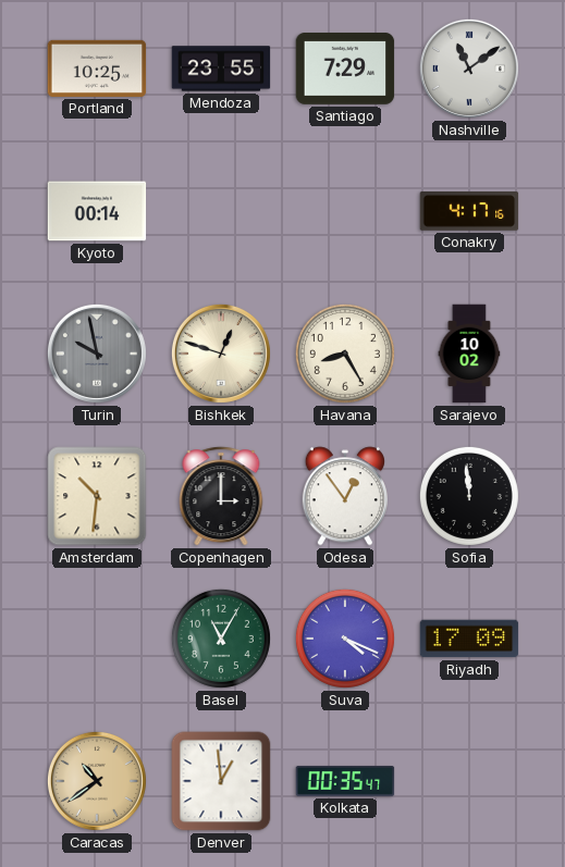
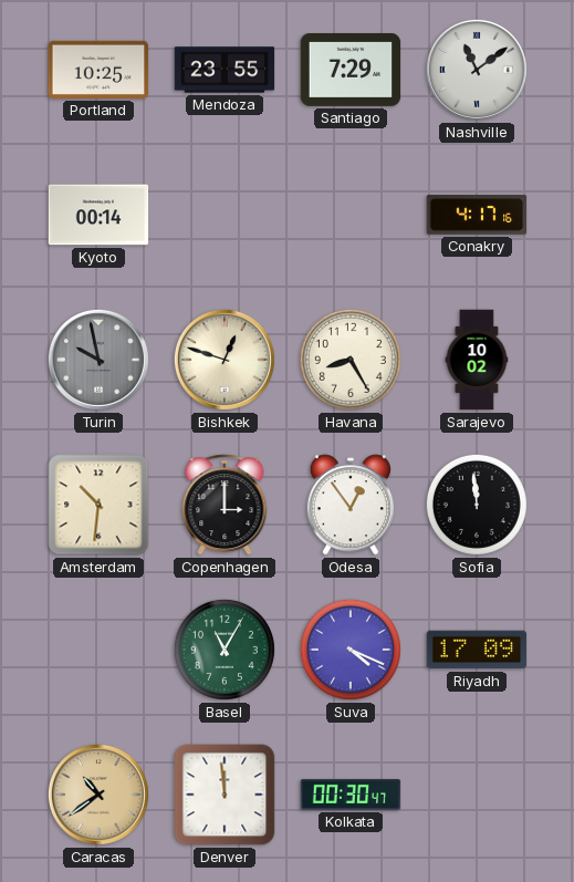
Denver: 12:59 -> 11:59
Kolkata: 00:35 -> 00:30
